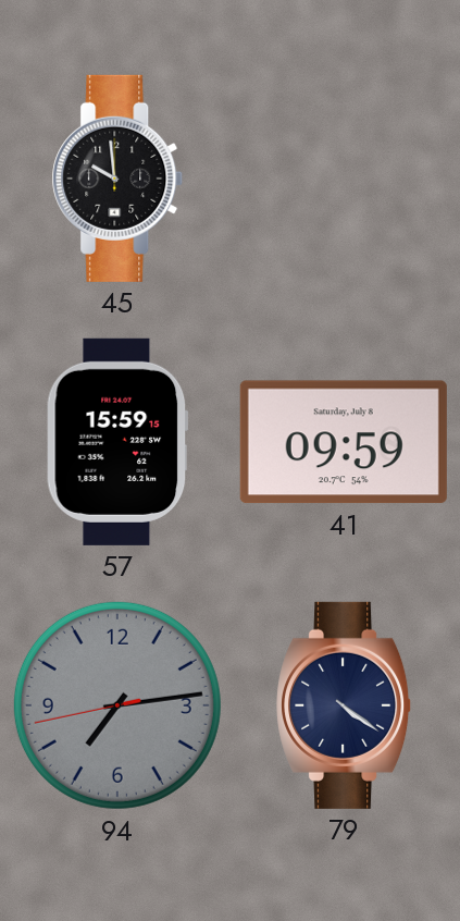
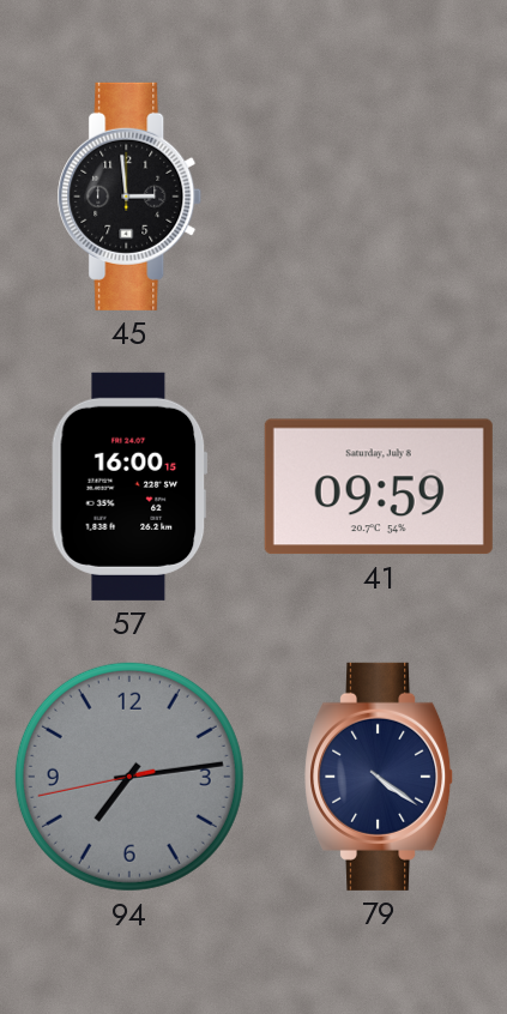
45: 9:59 -> 2:59
57: 15:59 -> 16:00
